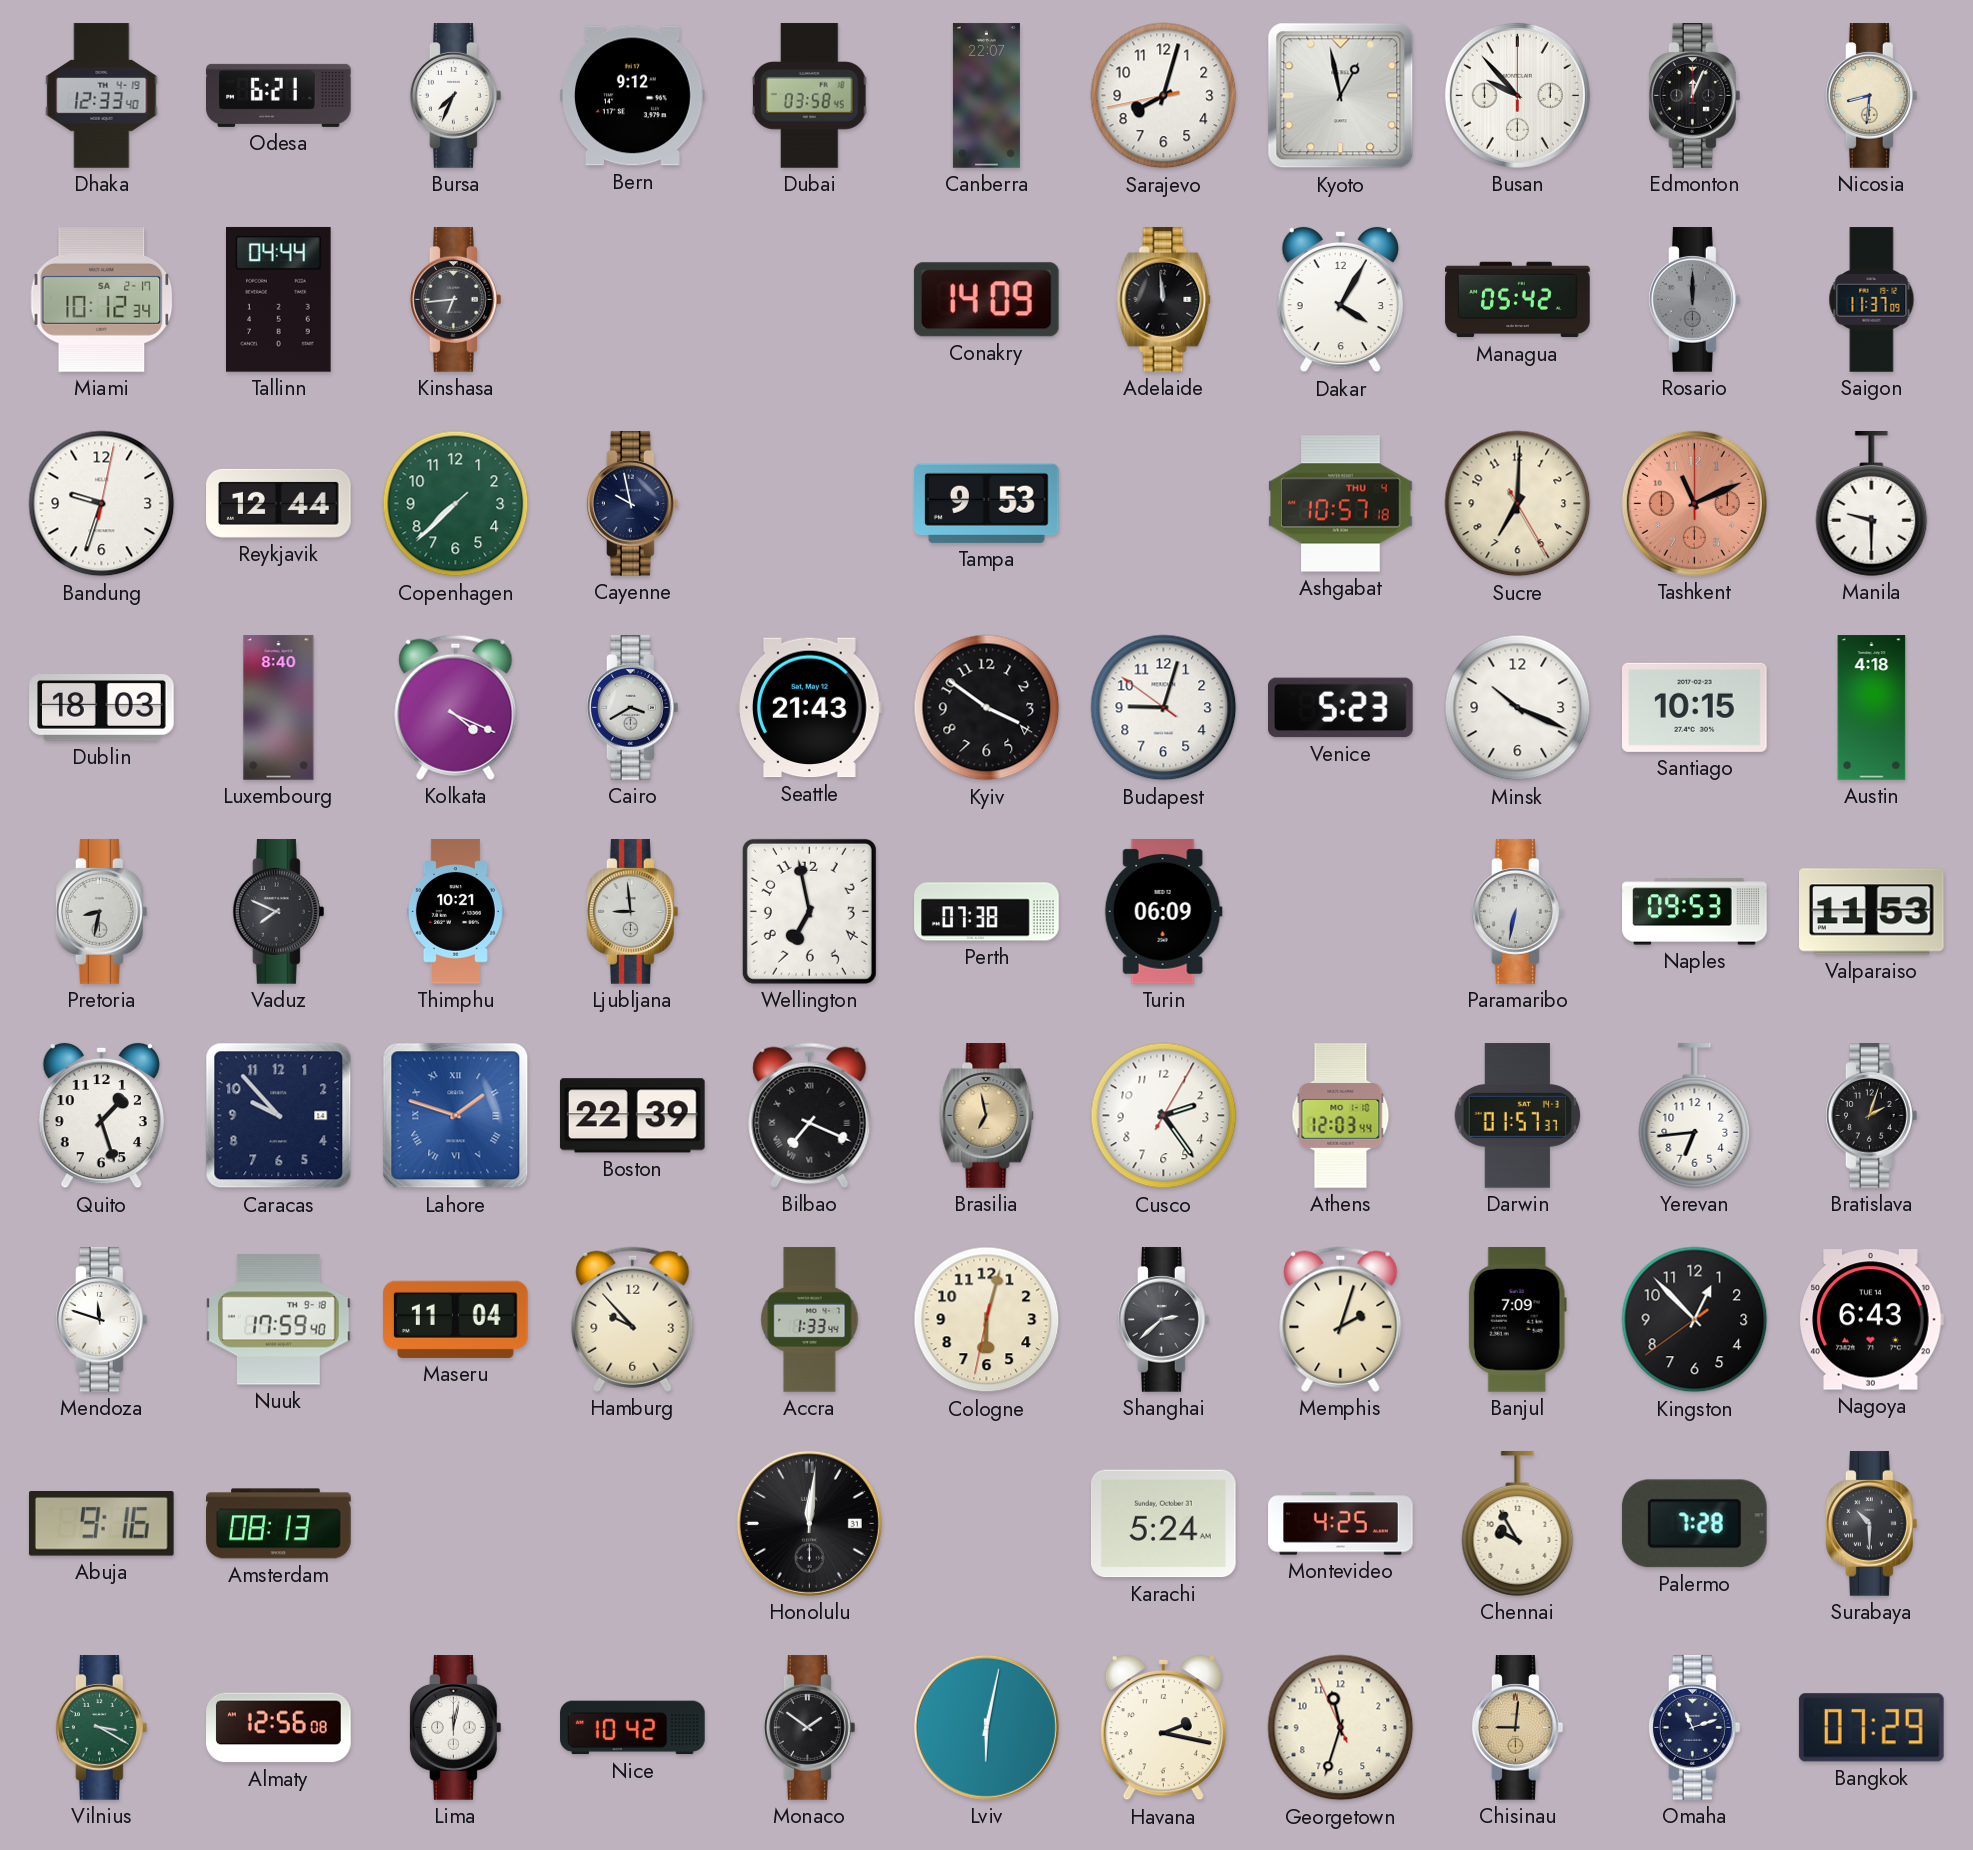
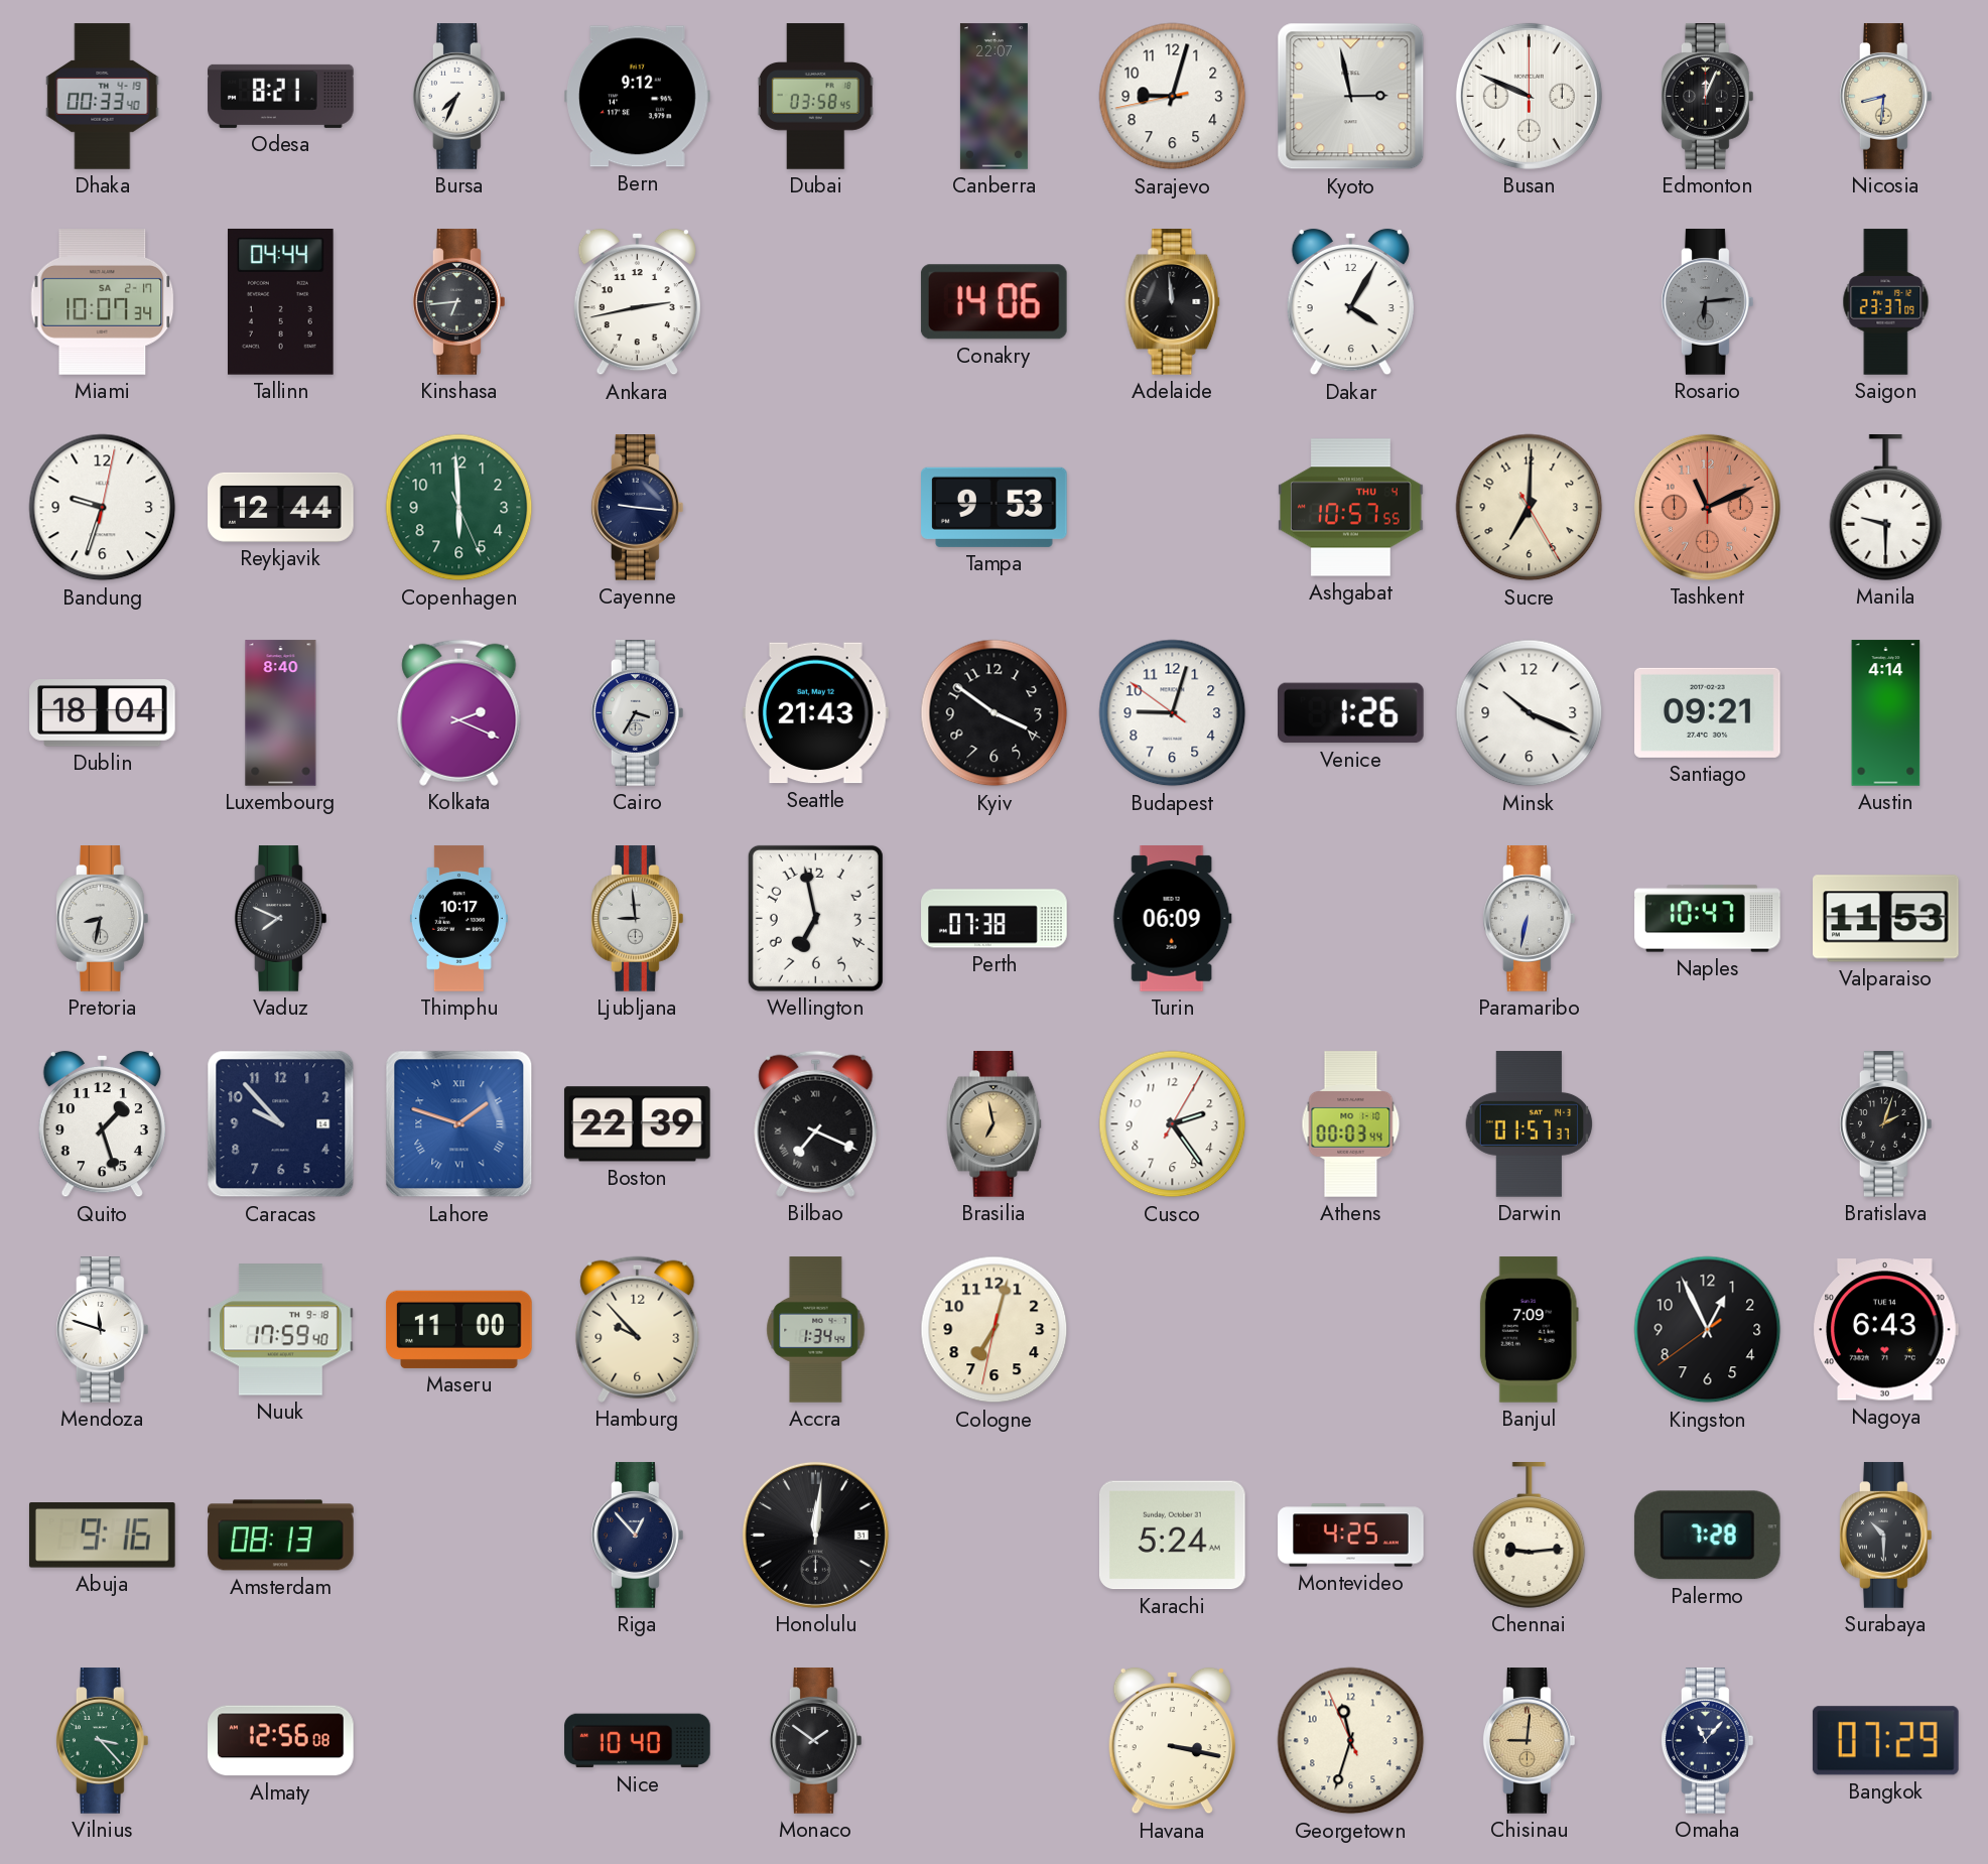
Dhaka: 12:33 -> 00:33
Odesa: 6:21 -> 8:21
Sarajevo: 8:02 -> 9:02
Kyoto: 12:58 -> 2:58
Busan: 9:53 -> 9:49
Miami: 10:12 -> 10:07
Ankara: none -> 2:43
Conakry: 14:09 -> 14:06
Managua: 05:42 -> none
Rosario: 12:00 -> 6:14
Saigon: 11:37 -> 23:37
Copenhagen: 7:37 -> 5:59
Cayenne: 9:58 -> 9:16
Ashgabat: 10:57:18 -> 10:57:55
Dublin: 18:03 -> 18:04
Kolkata: 4:19 -> 2:19
Cairo: 3:40 -> 3:35
Venice: 5:23 -> 1:26
Santiago: 10:15 -> 09:21
Austin: 4:18 -> 4:14
Thimphu: 10:21 -> 10:17
Naples: 09:53 -> 10:47
Athens: 12:03 -> 00:03
Yerevan: 6:44 -> none
Maseru: 11:04 -> 11:00
Accra: 1:33 -> 1:34
Cologne: 6:02 -> 7:02
Shanghai: 2:38 -> none
Memphis: 2:03 -> none
Kingston: 12:52 -> 12:55
Riga: none -> 12:53
Chennai: 9:55 -> 9:14
Vilnius: 3:20 -> 3:23
Lima: 12:02 -> none
Nice: 10:42 -> 10:40
Lviv: 6:02 -> none
Havana: 2:17 -> 3:17
Omaha: 11:12 -> 11:07
